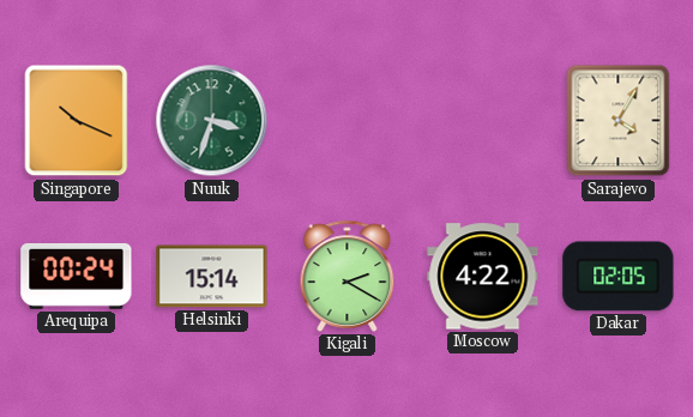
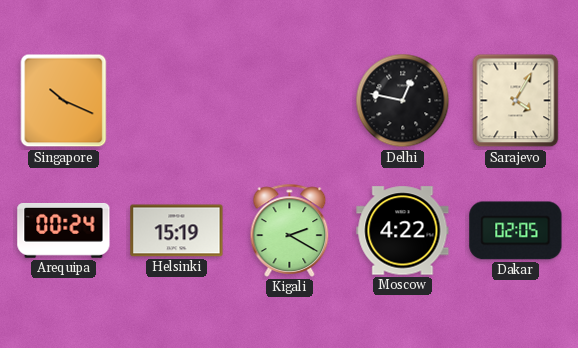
Nuuk: 3:33 -> none
Delhi: none -> 12:47
Helsinki: 15:14 -> 15:19
